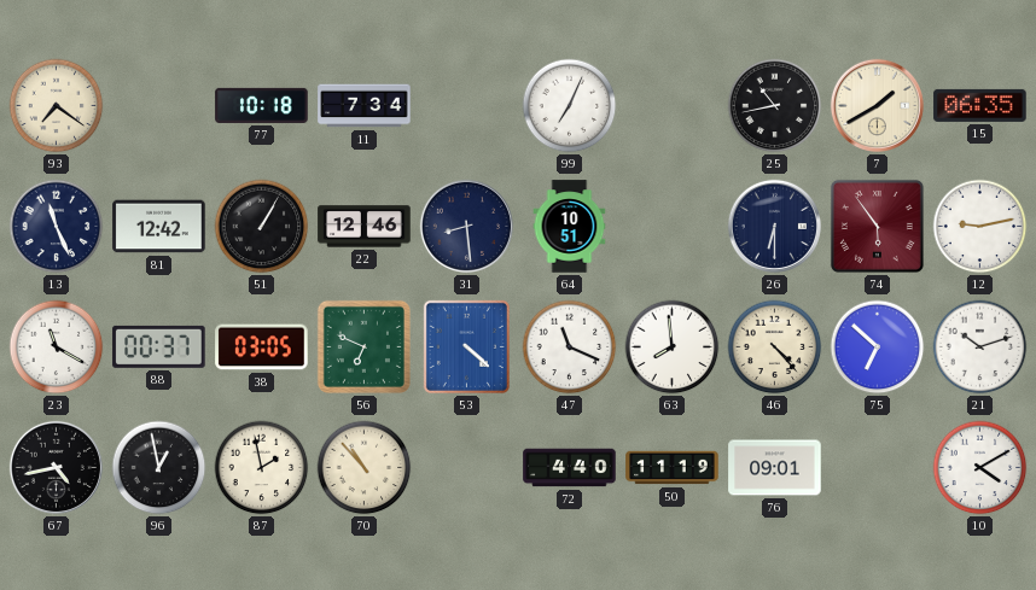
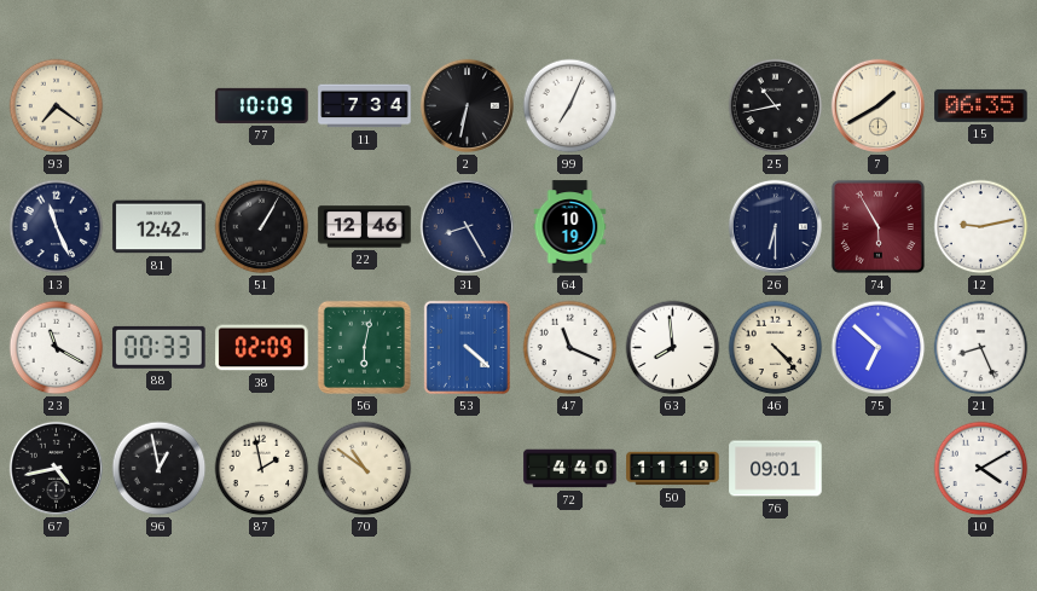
77: 10:18 -> 10:09
2: none -> 6:32
31: 8:29 -> 8:25
64: 10:51 -> 10:19
74: 5:54 -> 5:55
88: 00:37 -> 00:33
38: 03:05 -> 02:09
56: 6:49 -> 6:02
21: 10:12 -> 8:26
70: 10:53 -> 10:51
